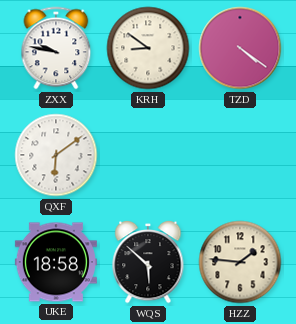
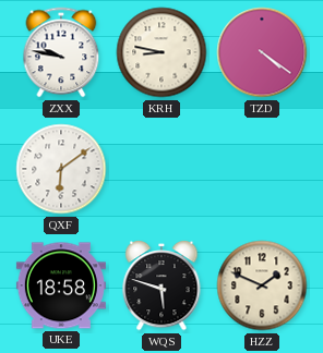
KRH: 8:51 -> 8:47
WQS: 5:52 -> 5:48
HZZ: 1:46 -> 1:49
